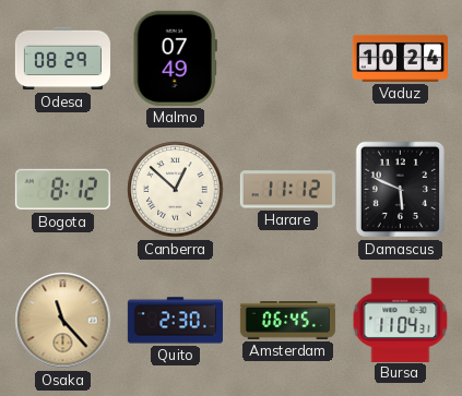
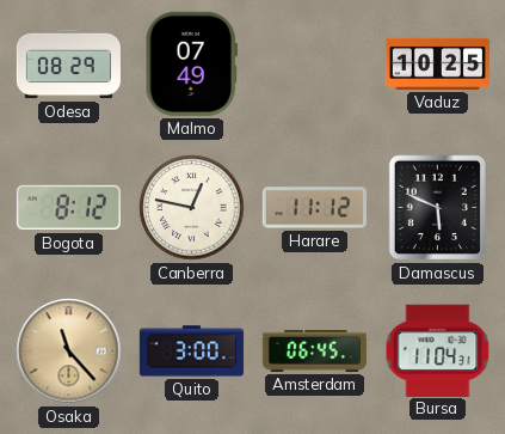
Vaduz: 10:24 -> 10:25
Canberra: 12:52 -> 12:47
Quito: 2:30 -> 3:00
